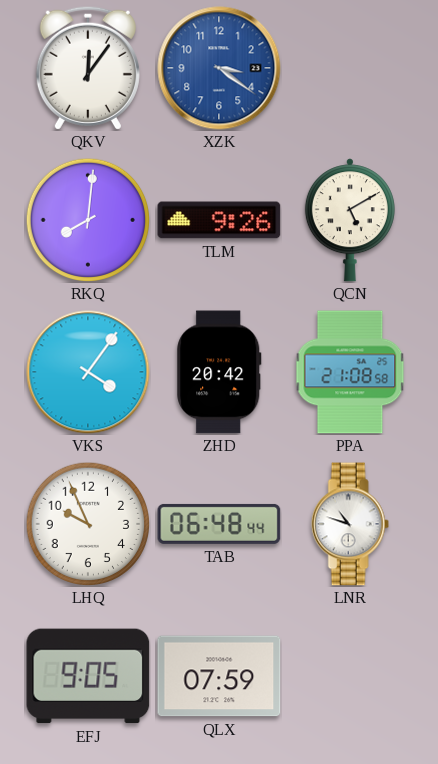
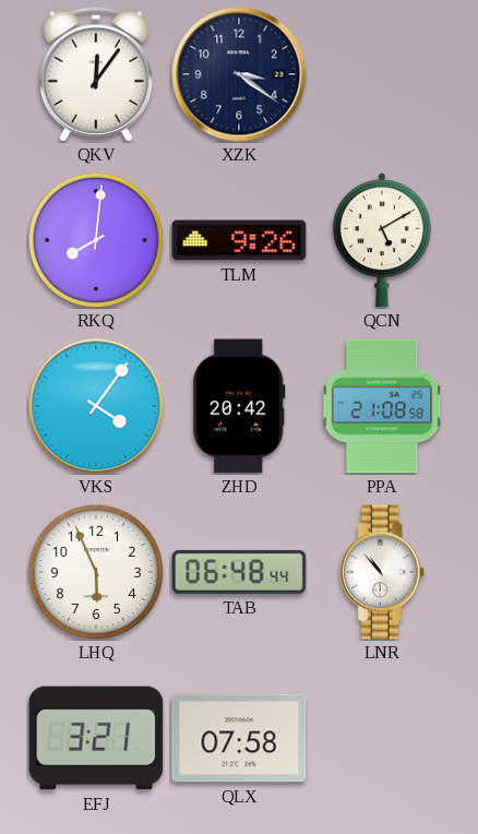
XZK dial: blue -> navy
LHQ: 9:56 -> 5:56
LNR: 10:48 -> 10:53
EFJ: 9:05 -> 3:21
QLX: 07:59 -> 07:58
